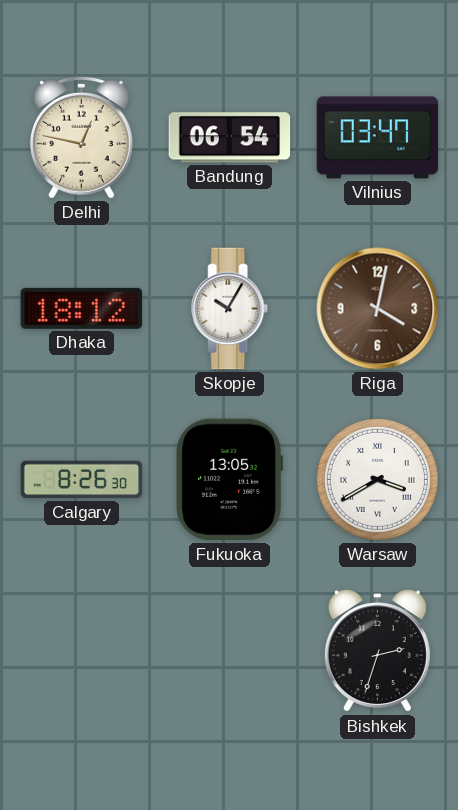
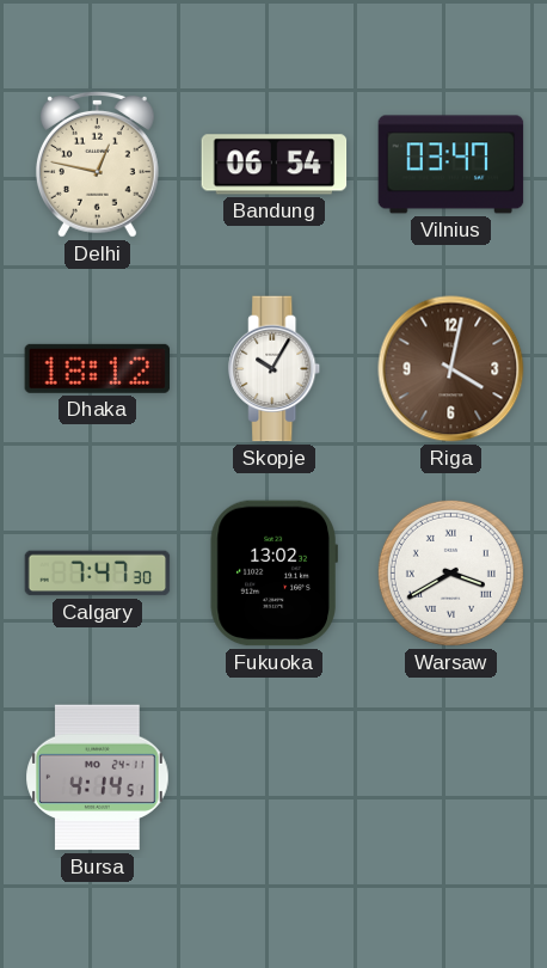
Calgary: 8:26 -> 7:47
Fukuoka: 13:05 -> 13:02
Bursa: none -> 4:14
Bishkek: 2:33 -> none
